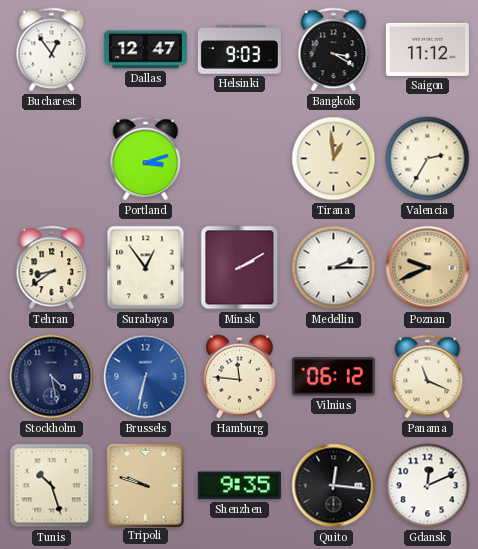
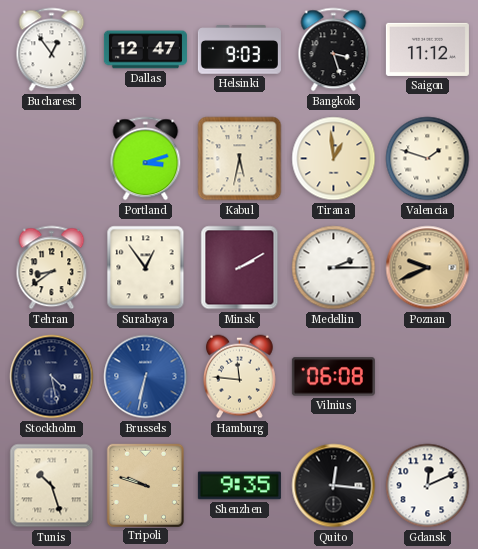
Bangkok: 3:20 -> 3:27
Kabul: none -> 5:32
Valencia: 2:35 -> 1:48
Vilnius: 06:12 -> 06:08
Panama: 11:19 -> none
